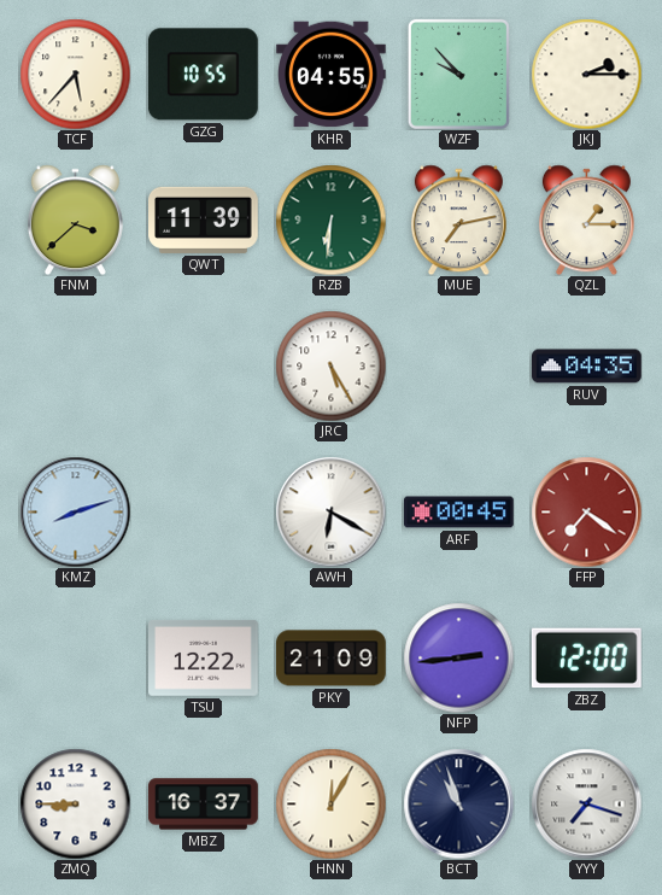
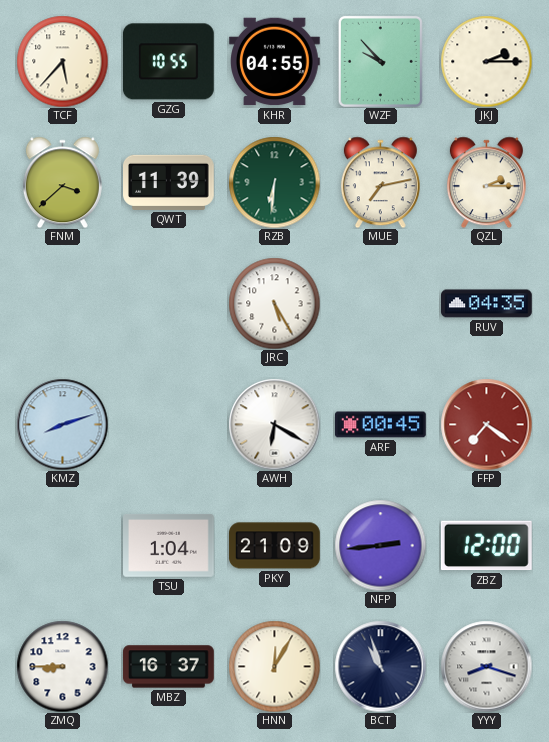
QZL: 1:15 -> 2:15
TSU: 12:22 -> 1:04
YYY: 7:18 -> 8:18
